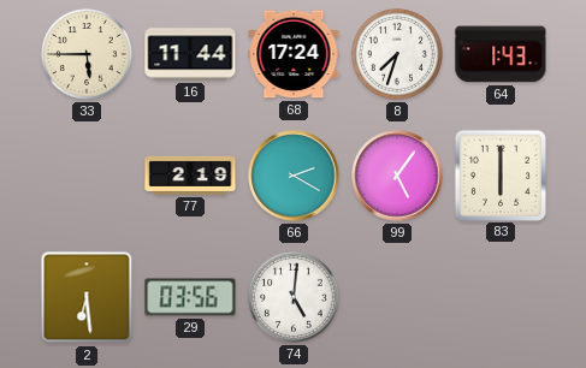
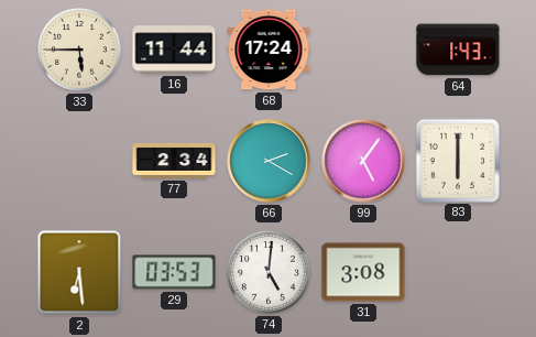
8: 7:33 -> none
77: 2:19 -> 2:34
29: 03:56 -> 03:53
31: none -> 3:08
